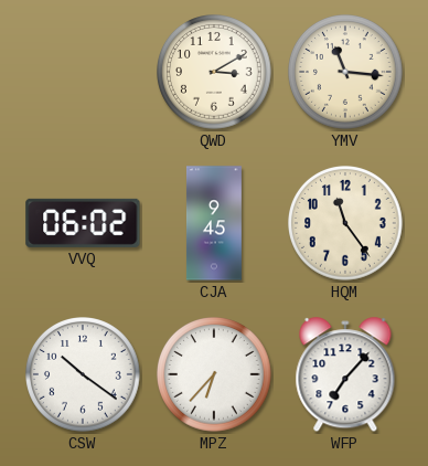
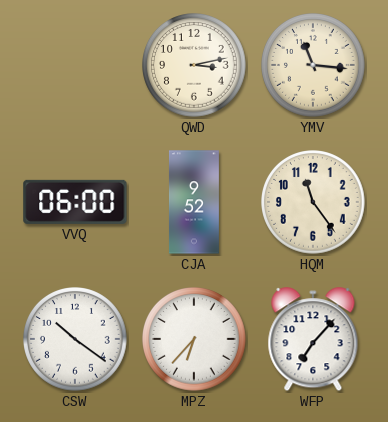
QWD: 3:10 -> 3:13
VVQ: 06:02 -> 06:00
CJA: 9:45 -> 9:52
